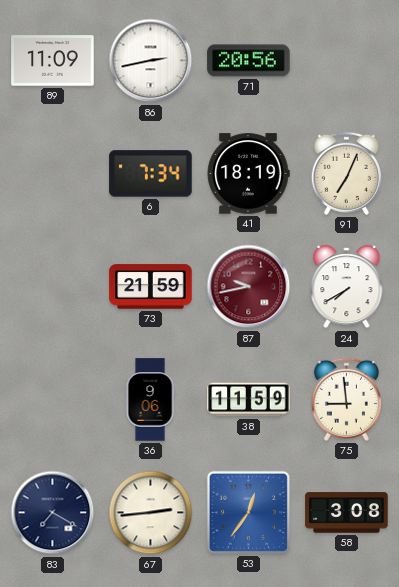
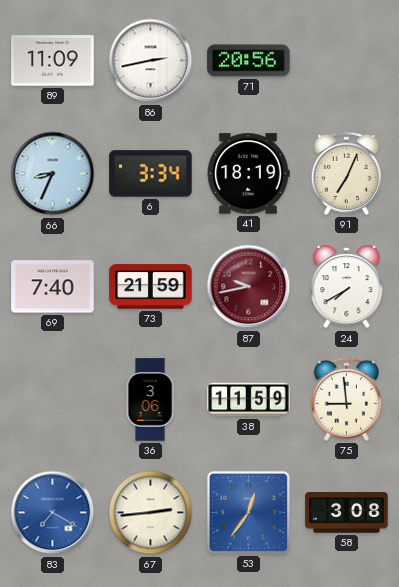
66: none -> 8:34
6: 7:34 -> 3:34
69: none -> 7:40
36: 9:06 -> 3:06
83 dial: navy -> blue
